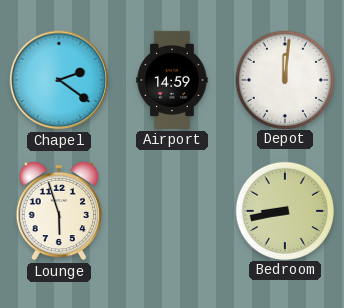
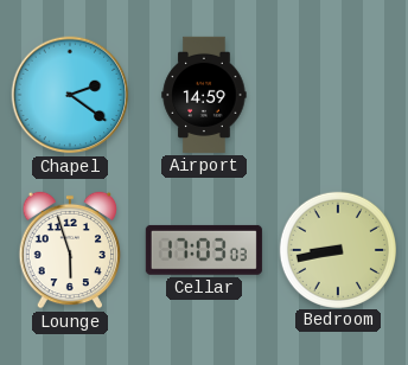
Depot: 12:01 -> none
Cellar: none -> 17:03
